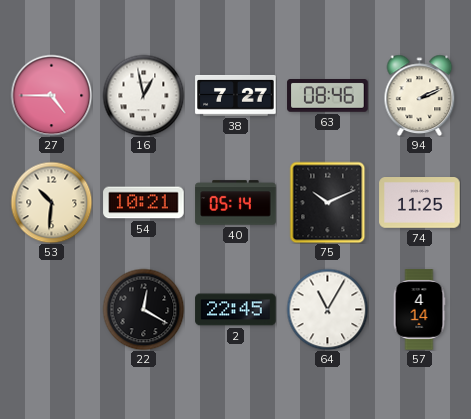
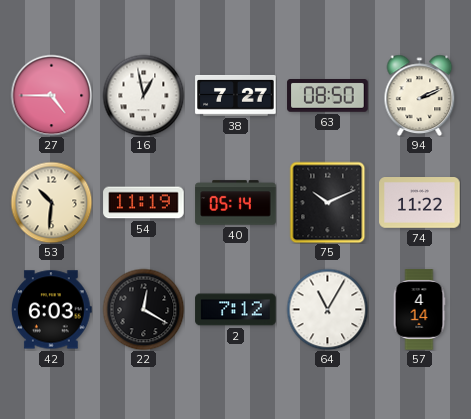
63: 08:46 -> 08:50
54: 10:21 -> 11:19
74: 11:25 -> 11:22
42: none -> 6:03
2: 22:45 -> 7:12
